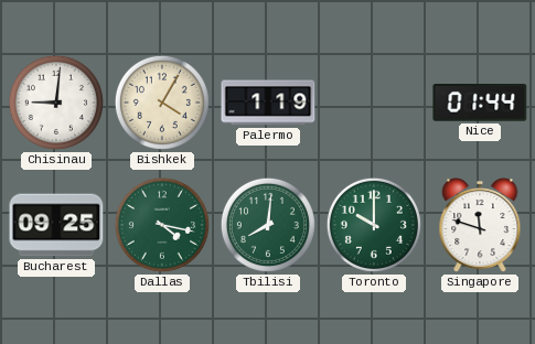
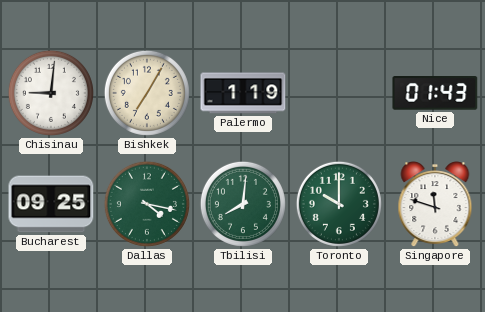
Bishkek: 4:05 -> 7:05
Nice: 01:44 -> 01:43
